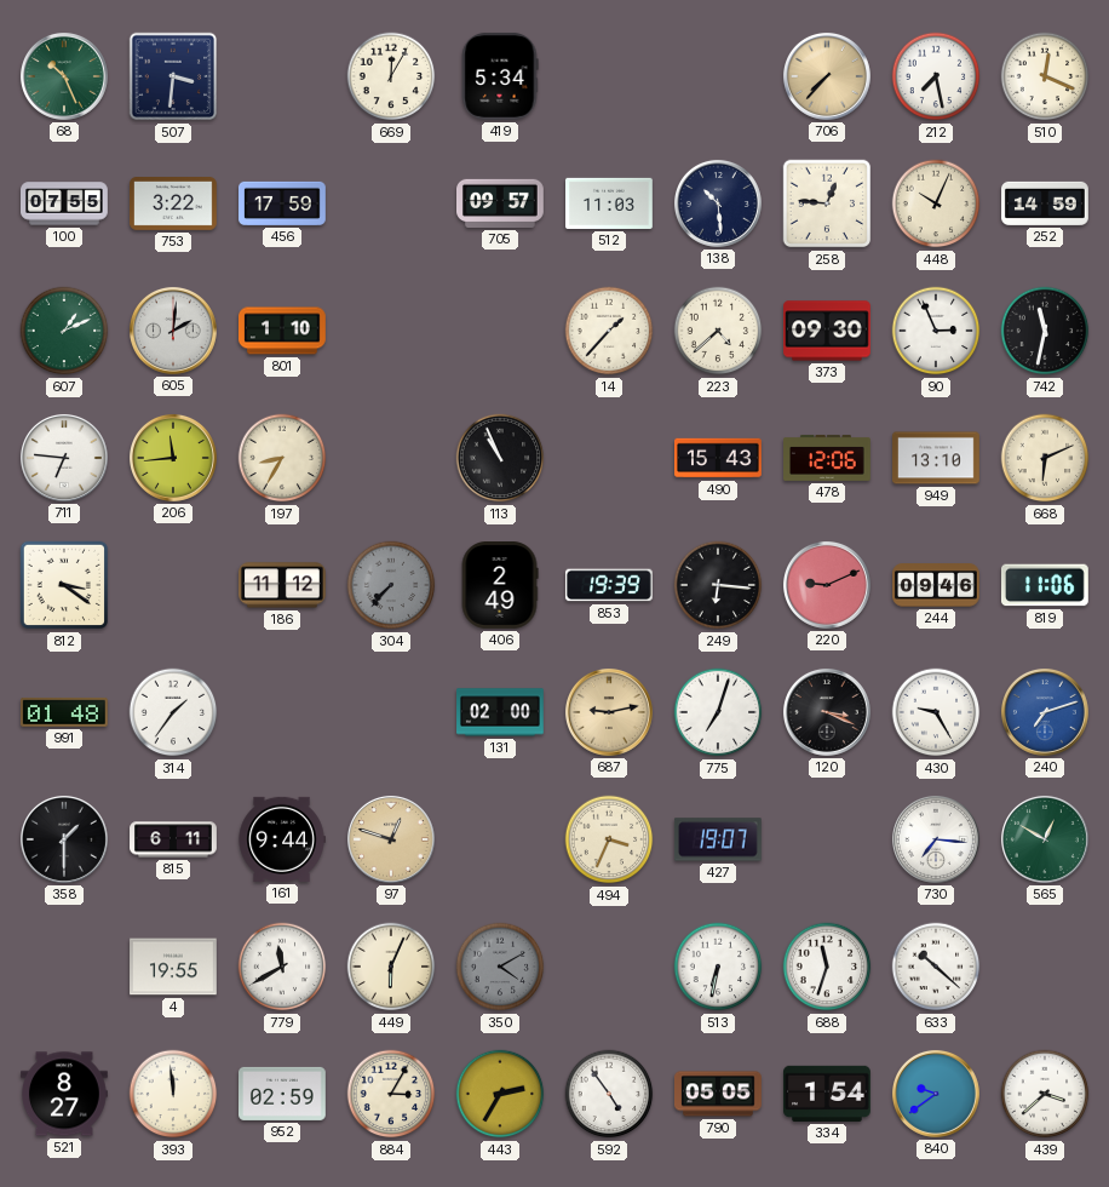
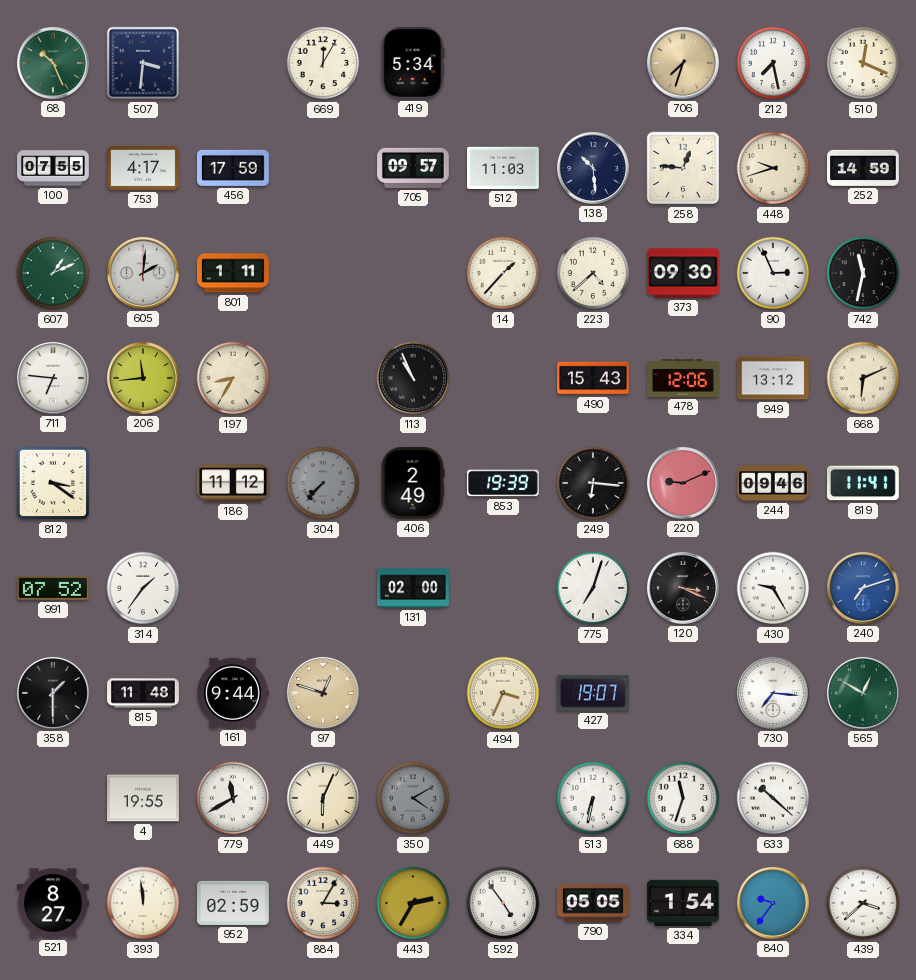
706: 7:37 -> 7:33
753: 3:22 -> 4:17
448: 10:04 -> 9:42
801: 1:10 -> 1:11
949: 13:10 -> 13:12
819: 11:06 -> 11:41
991: 01:48 -> 07:52
687: 9:13 -> none
815: 6:11 -> 11:48
840: 9:39 -> 9:36
